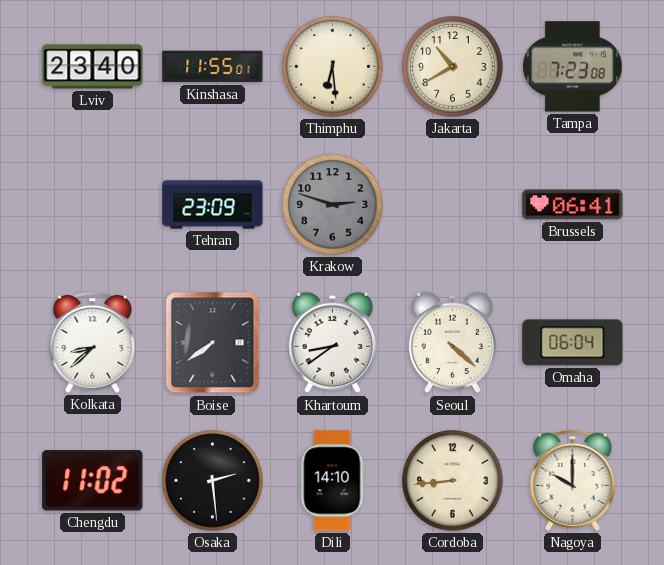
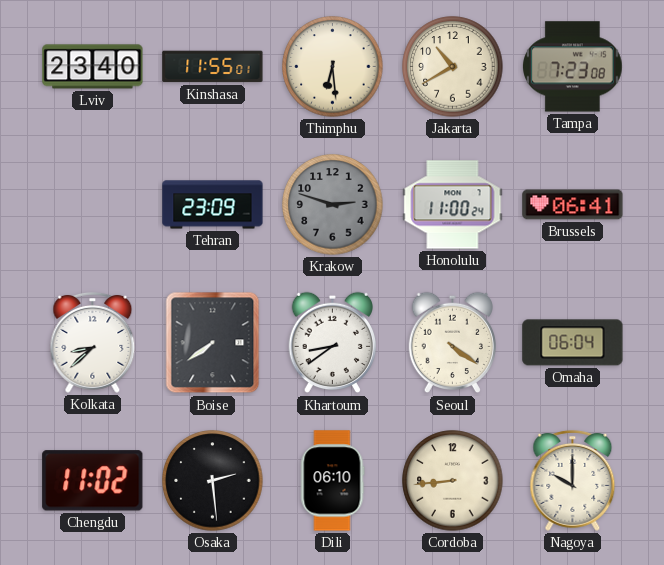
Honolulu: none -> 11:00
Seoul: 4:22 -> 4:21
Dili: 14:10 -> 06:10
